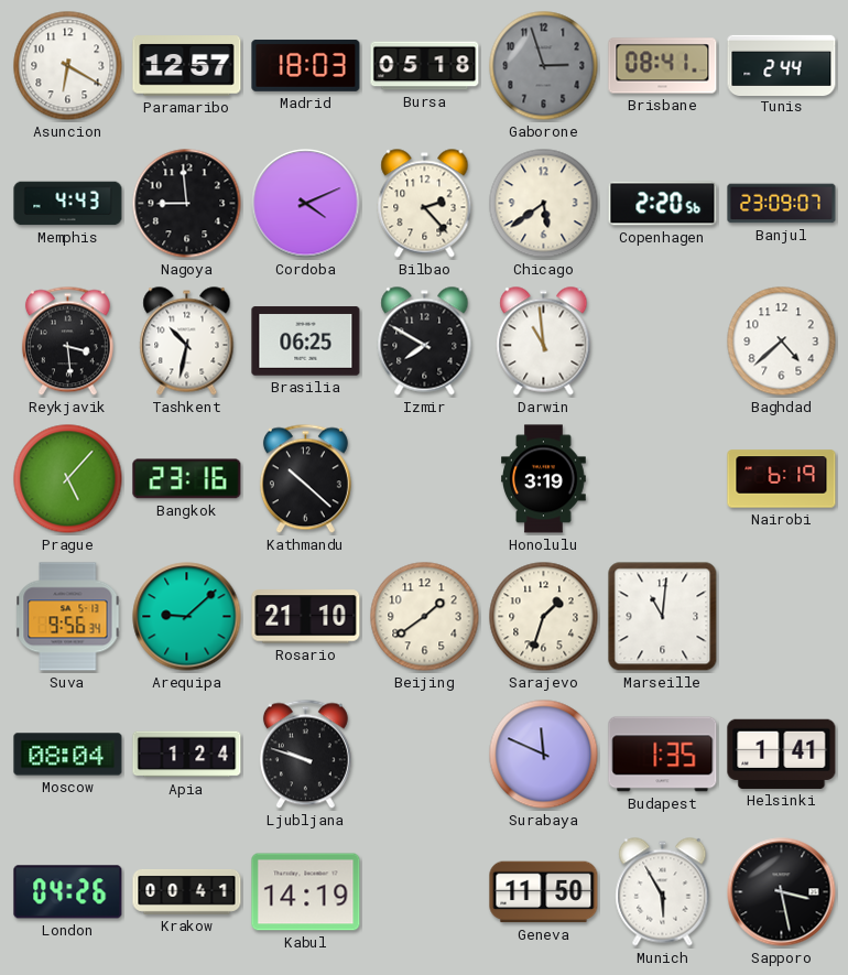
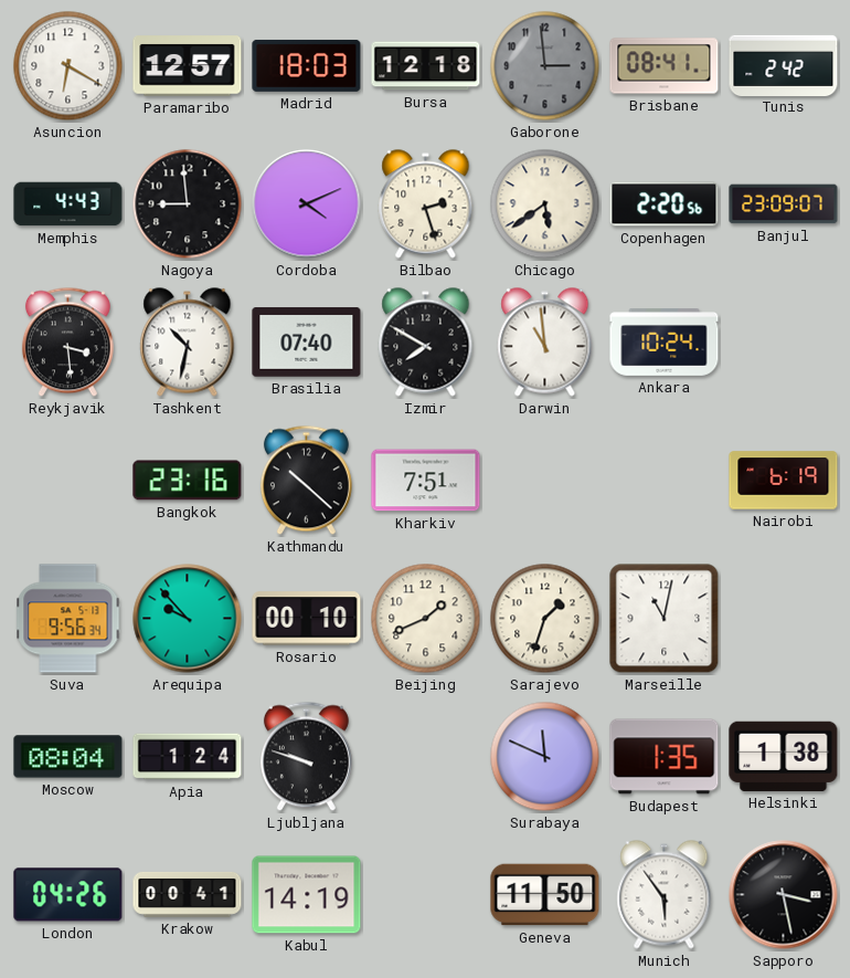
Bursa: 05:18 -> 12:18
Gaborone: 2:57 -> 2:59
Tunis: 2:44 -> 2:42
Bilbao: 2:23 -> 2:27
Brasilia: 06:25 -> 07:40
Ankara: none -> 10:24
Baghdad: 4:38 -> none
Prague: 5:07 -> none
Kharkiv: none -> 7:51
Honolulu: 3:19 -> none
Arequipa: 9:08 -> 9:53
Rosario: 21:10 -> 00:10
Beijing: 1:39 -> 1:41
Marseille: 11:01 -> 11:02
Helsinki: 1:41 -> 1:38
Munich: 5:55 -> 5:54
